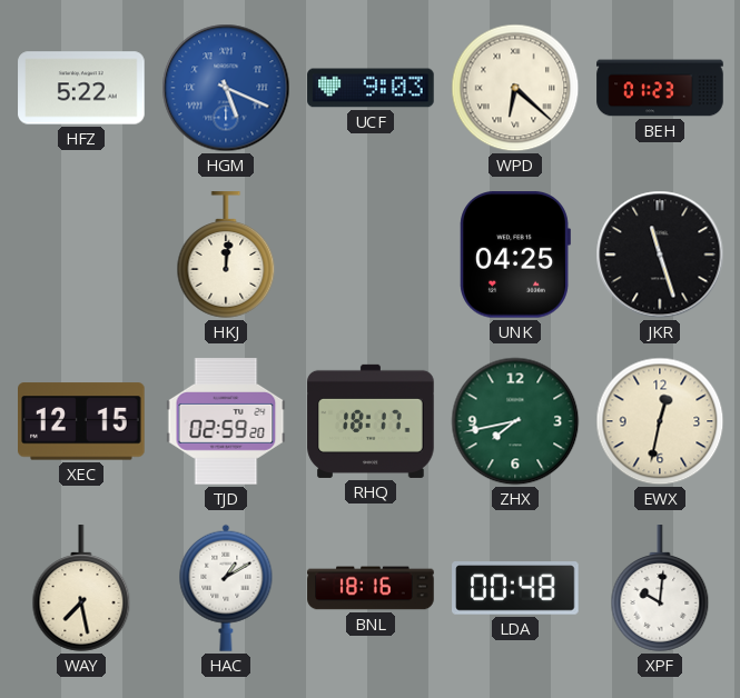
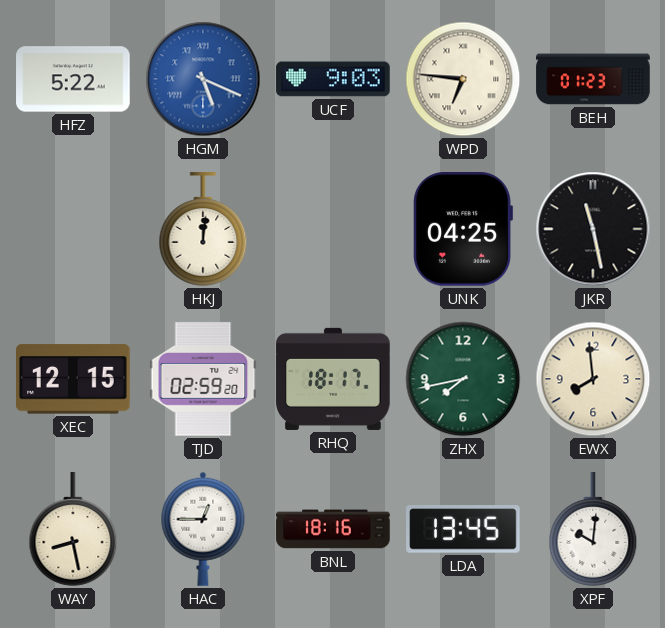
WPD: 6:22 -> 6:46
JKR: 11:27 -> 11:28
EWX: 12:32 -> 7:59
WAY: 7:28 -> 8:28
HAC: 1:10 -> 12:45
LDA: 00:48 -> 13:45
